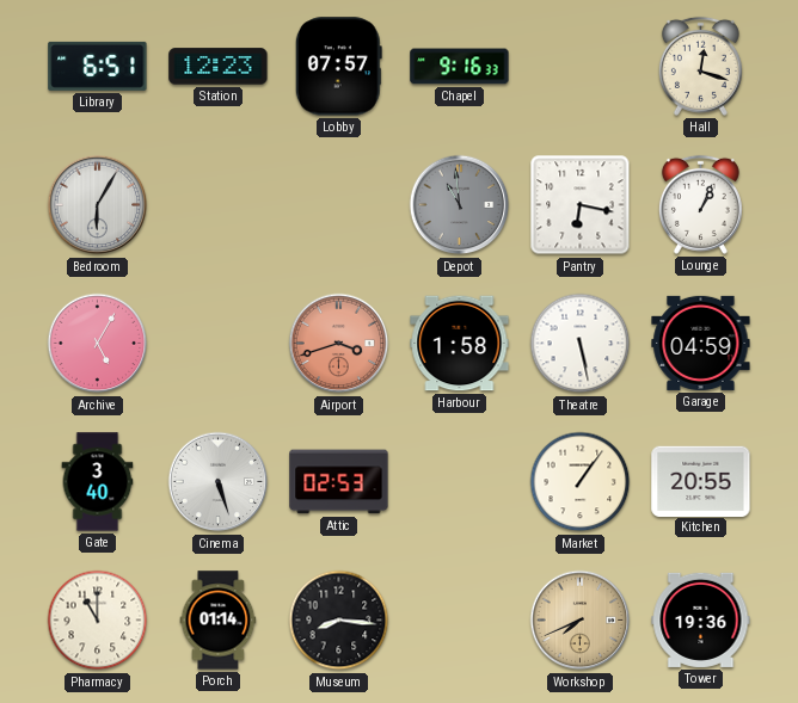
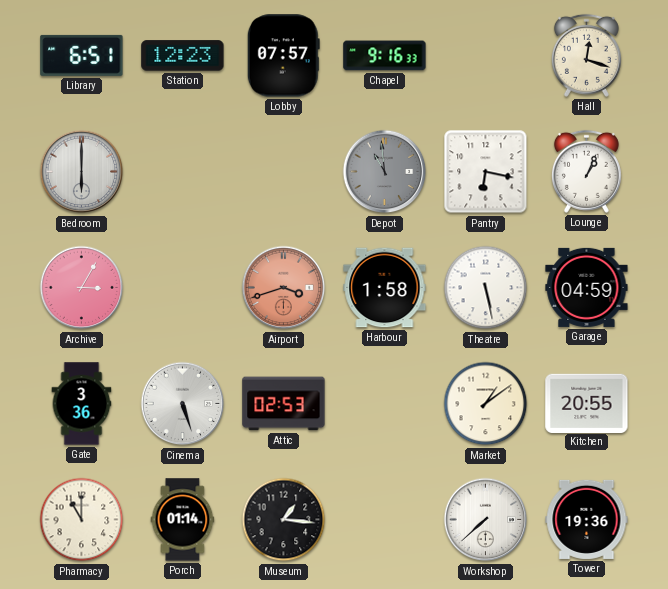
Bedroom: 6:05 -> 6:00
Archive: 5:05 -> 3:05
Gate: 3:40 -> 3:36
Market: 1:06 -> 1:09
Museum: 8:16 -> 1:16
Workshop: 7:41 -> 7:38
Workshop dial: champagne -> white
